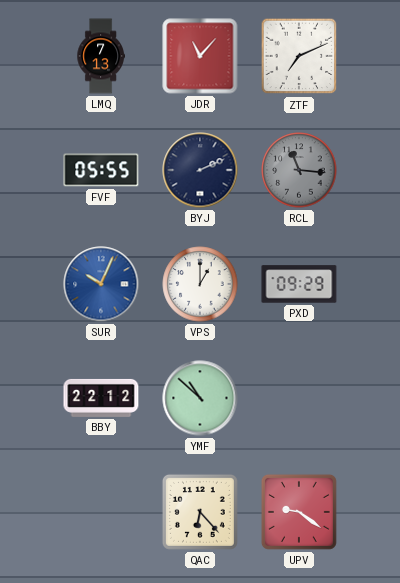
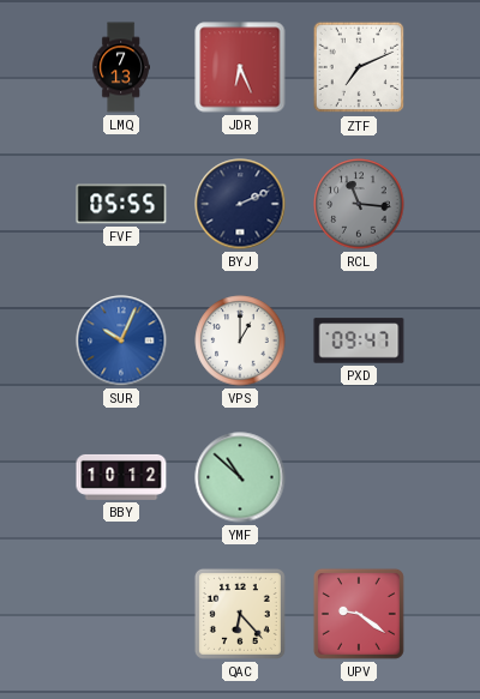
JDR: 11:07 -> 6:26
PXD: 09:29 -> 09:47
BBY: 22:12 -> 10:12
